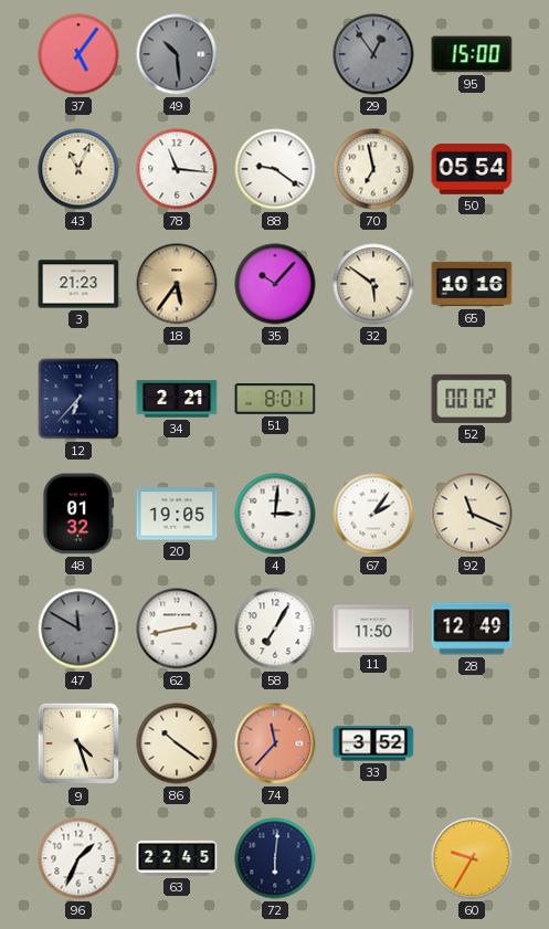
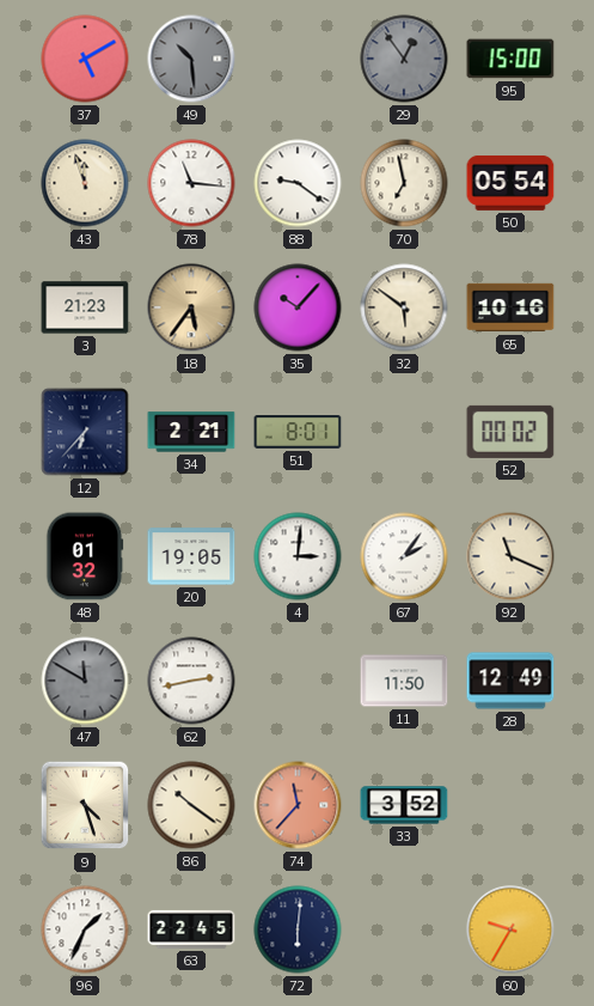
37: 5:06 -> 5:10
43: 11:04 -> 11:57
58: 7:05 -> none
